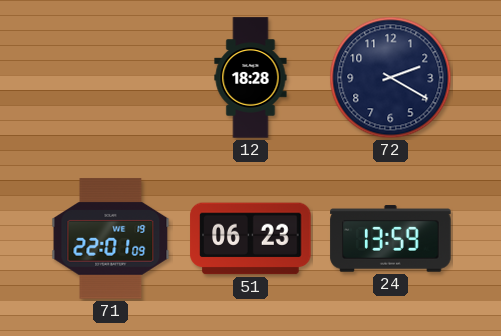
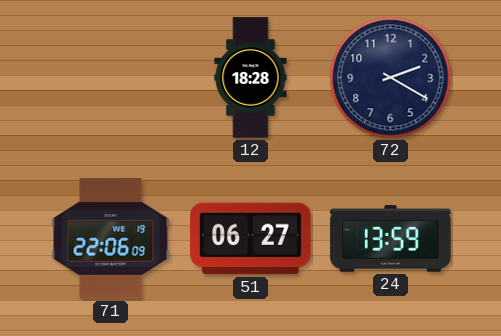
71: 22:01 -> 22:06
51: 06:23 -> 06:27
